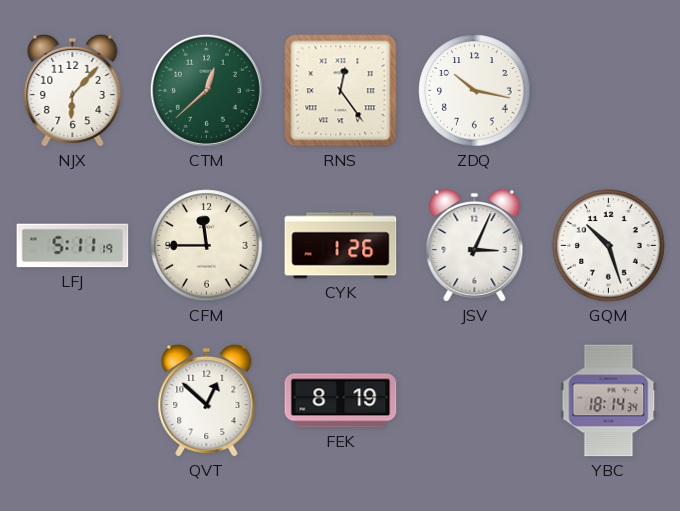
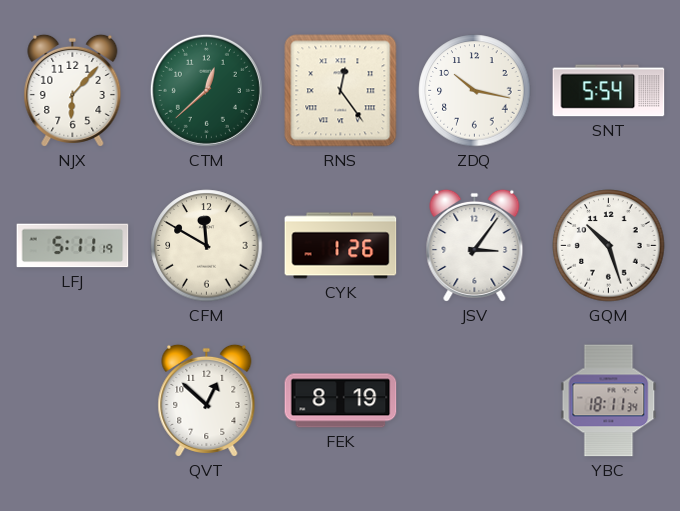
SNT: none -> 5:54
CFM: 11:45 -> 11:50
JSV: 3:04 -> 3:06
YBC: 18:14 -> 18:11
